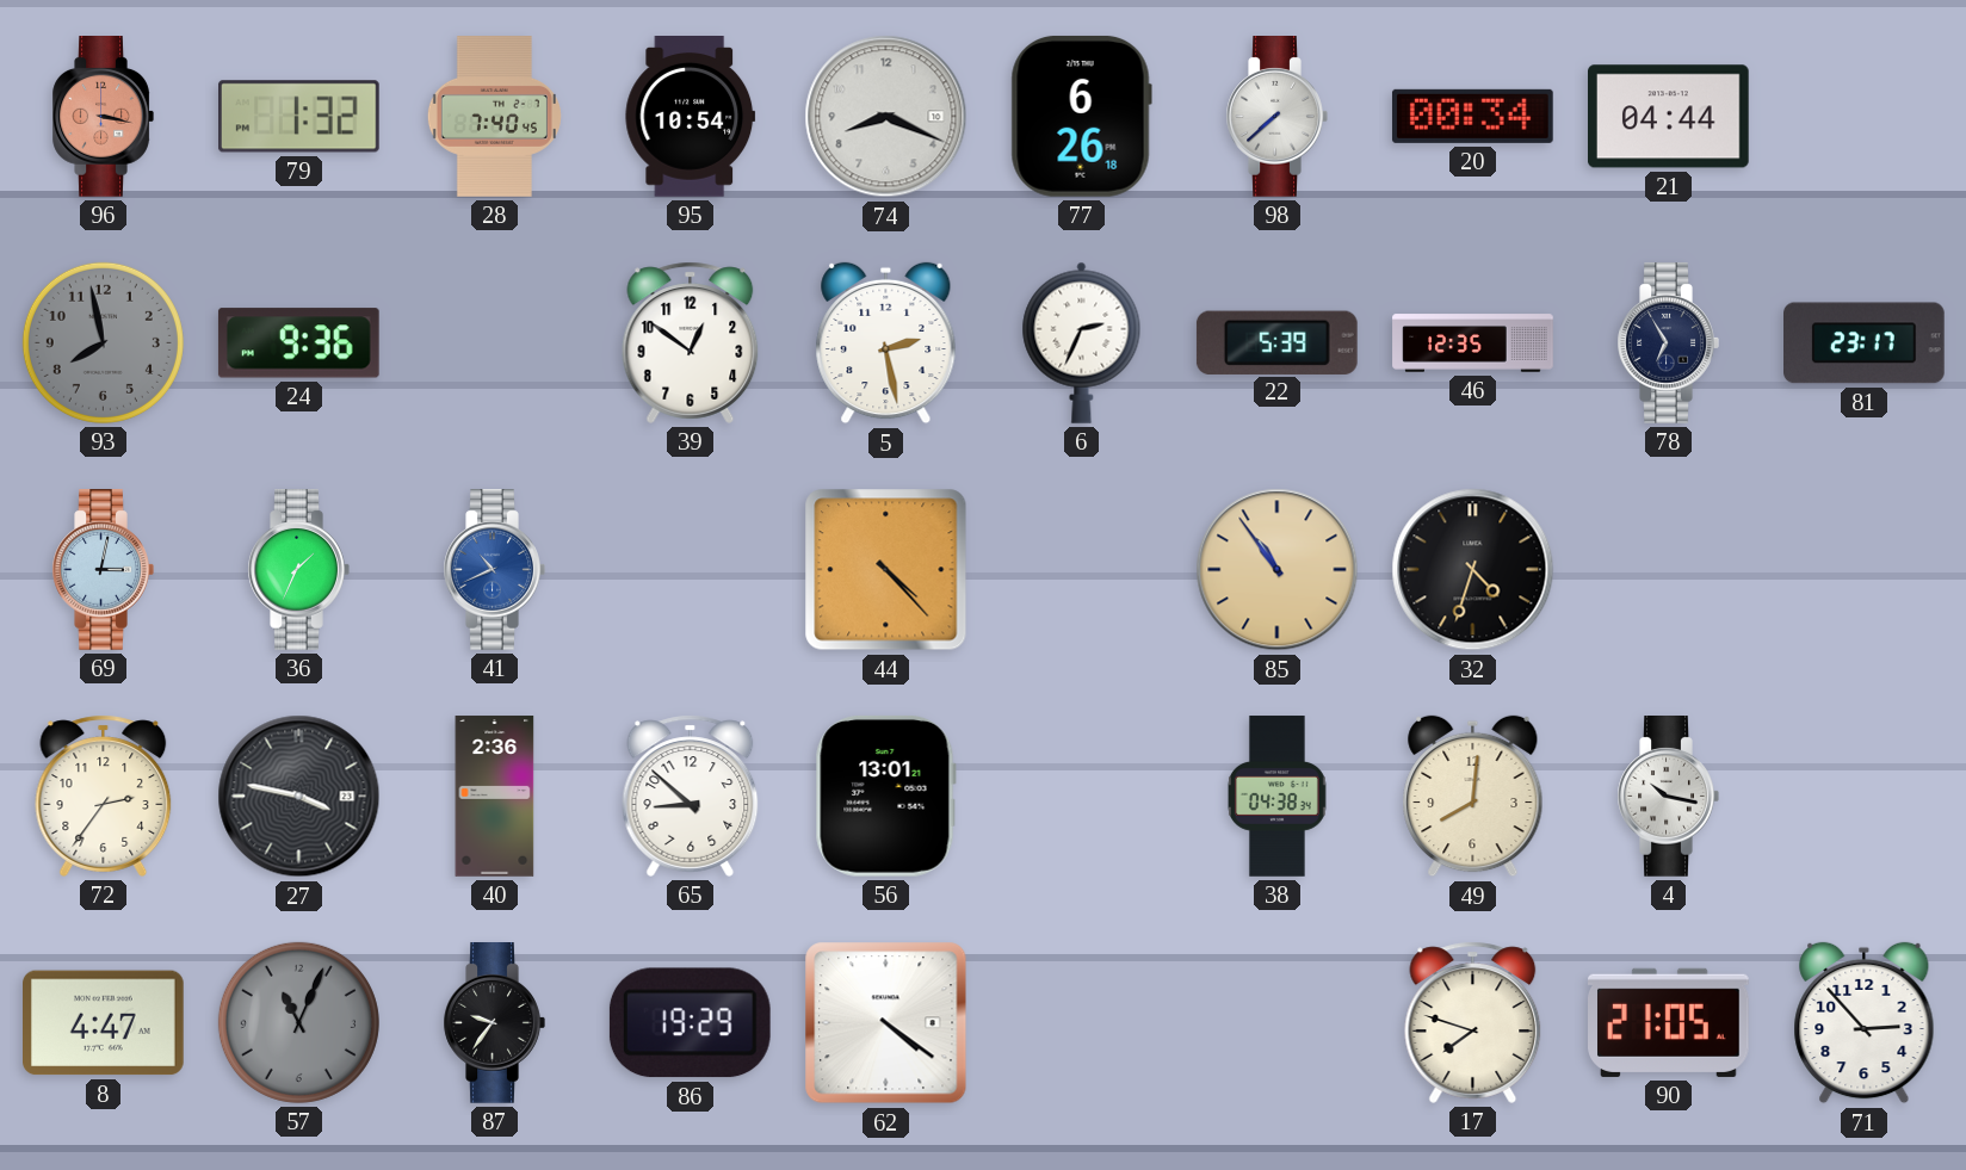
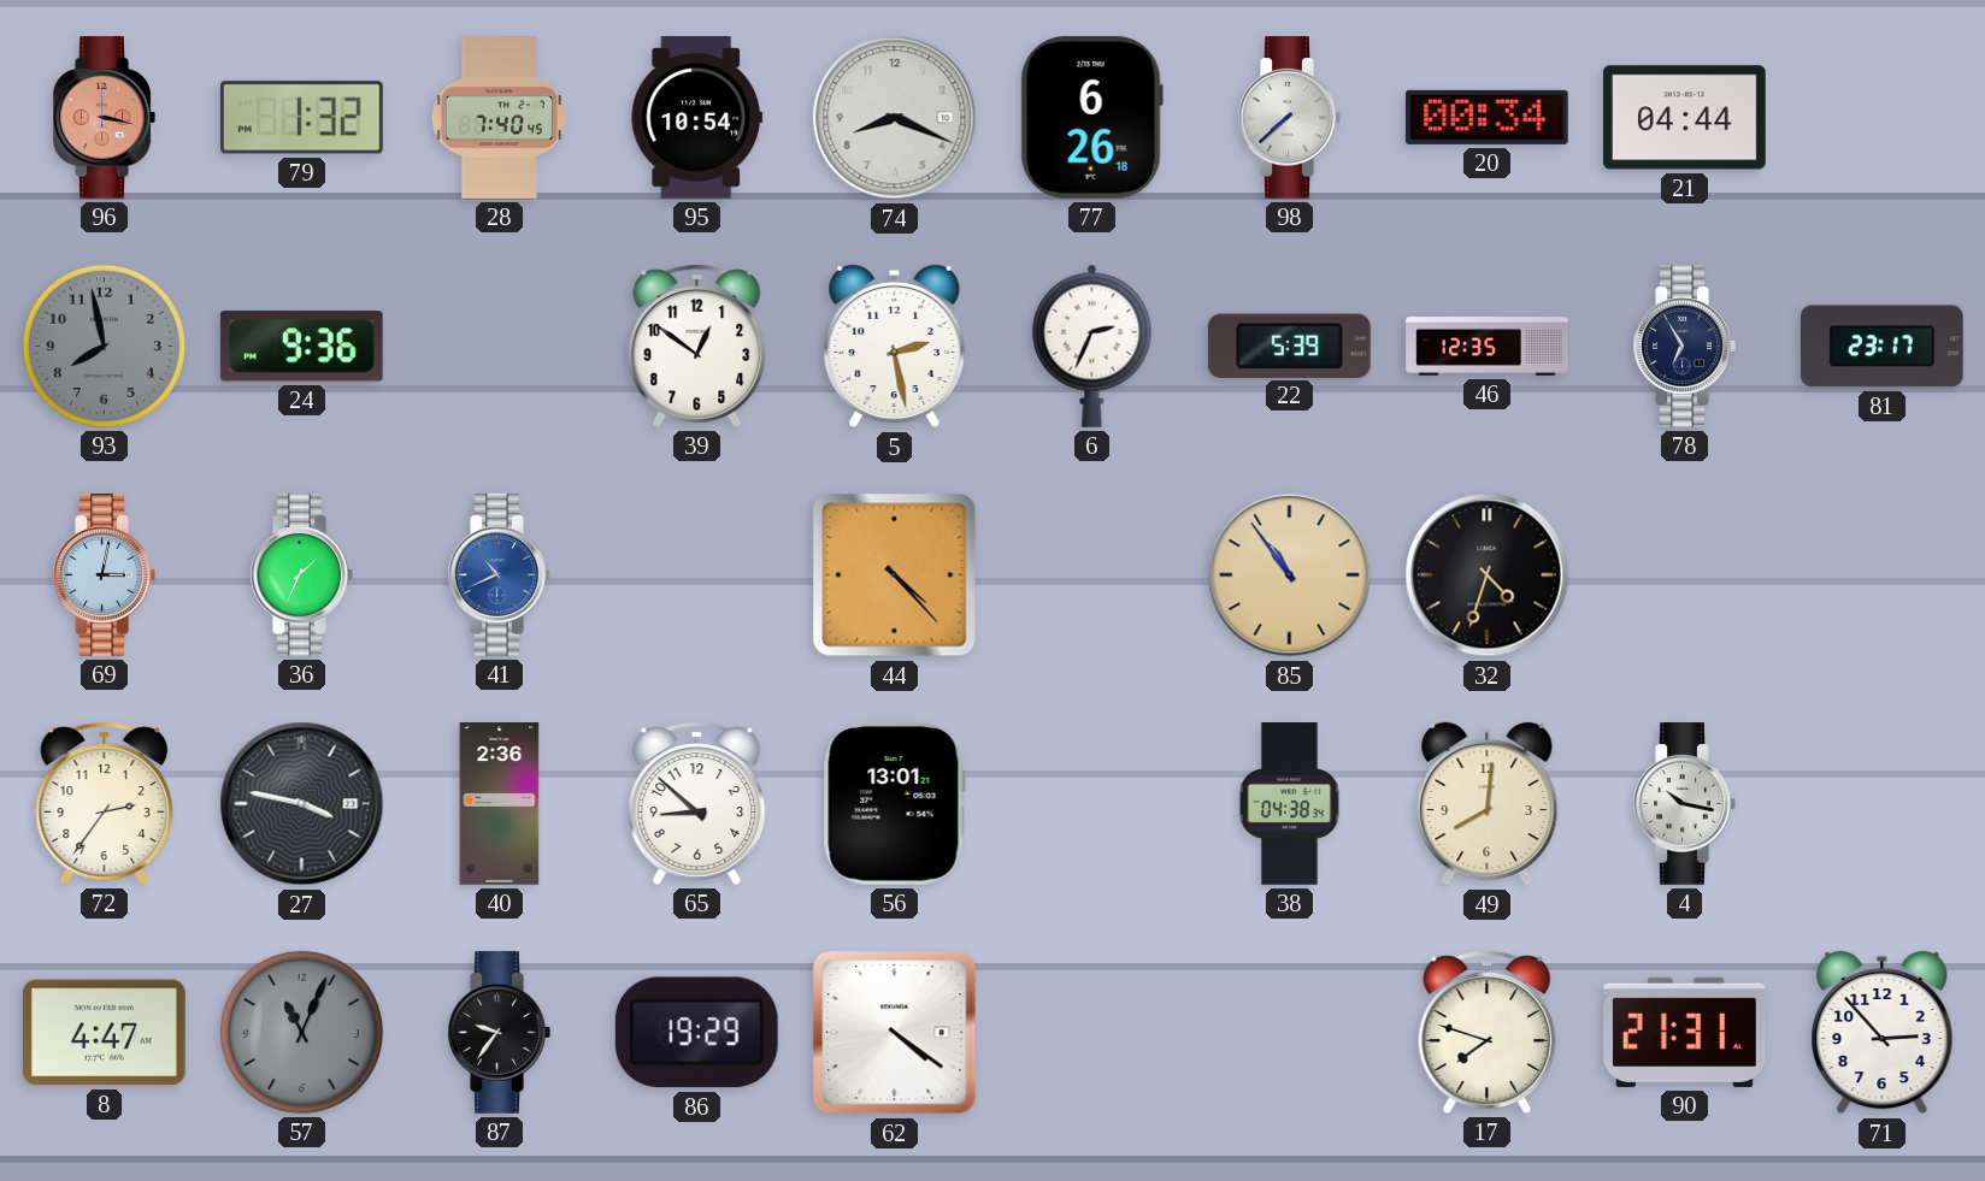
90: 21:05 -> 21:31
